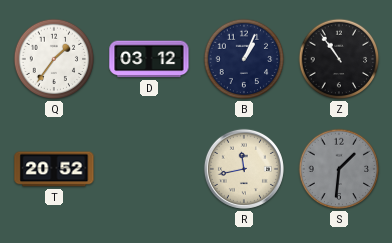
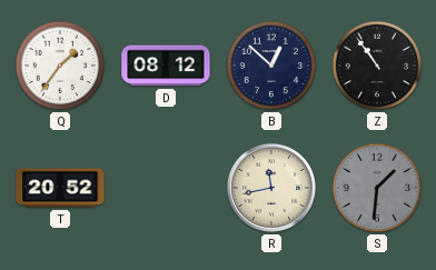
D: 03:12 -> 08:12
B: 1:04 -> 12:52
